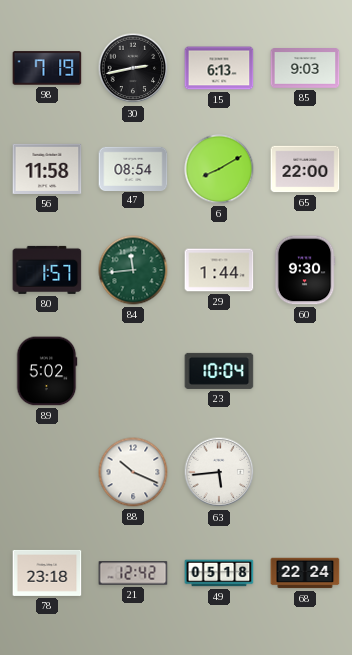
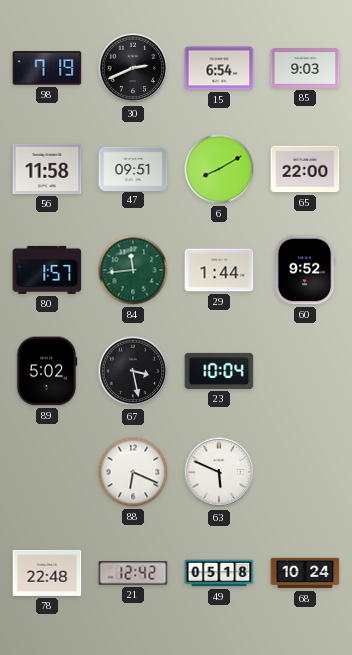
30: 2:43 -> 2:41
15: 6:13 -> 6:54
47: 08:54 -> 09:51
60: 9:30 -> 9:52
67: none -> 3:28
88: 10:19 -> 6:19
63: 5:44 -> 5:49
78: 23:18 -> 22:48
68: 22:24 -> 10:24
